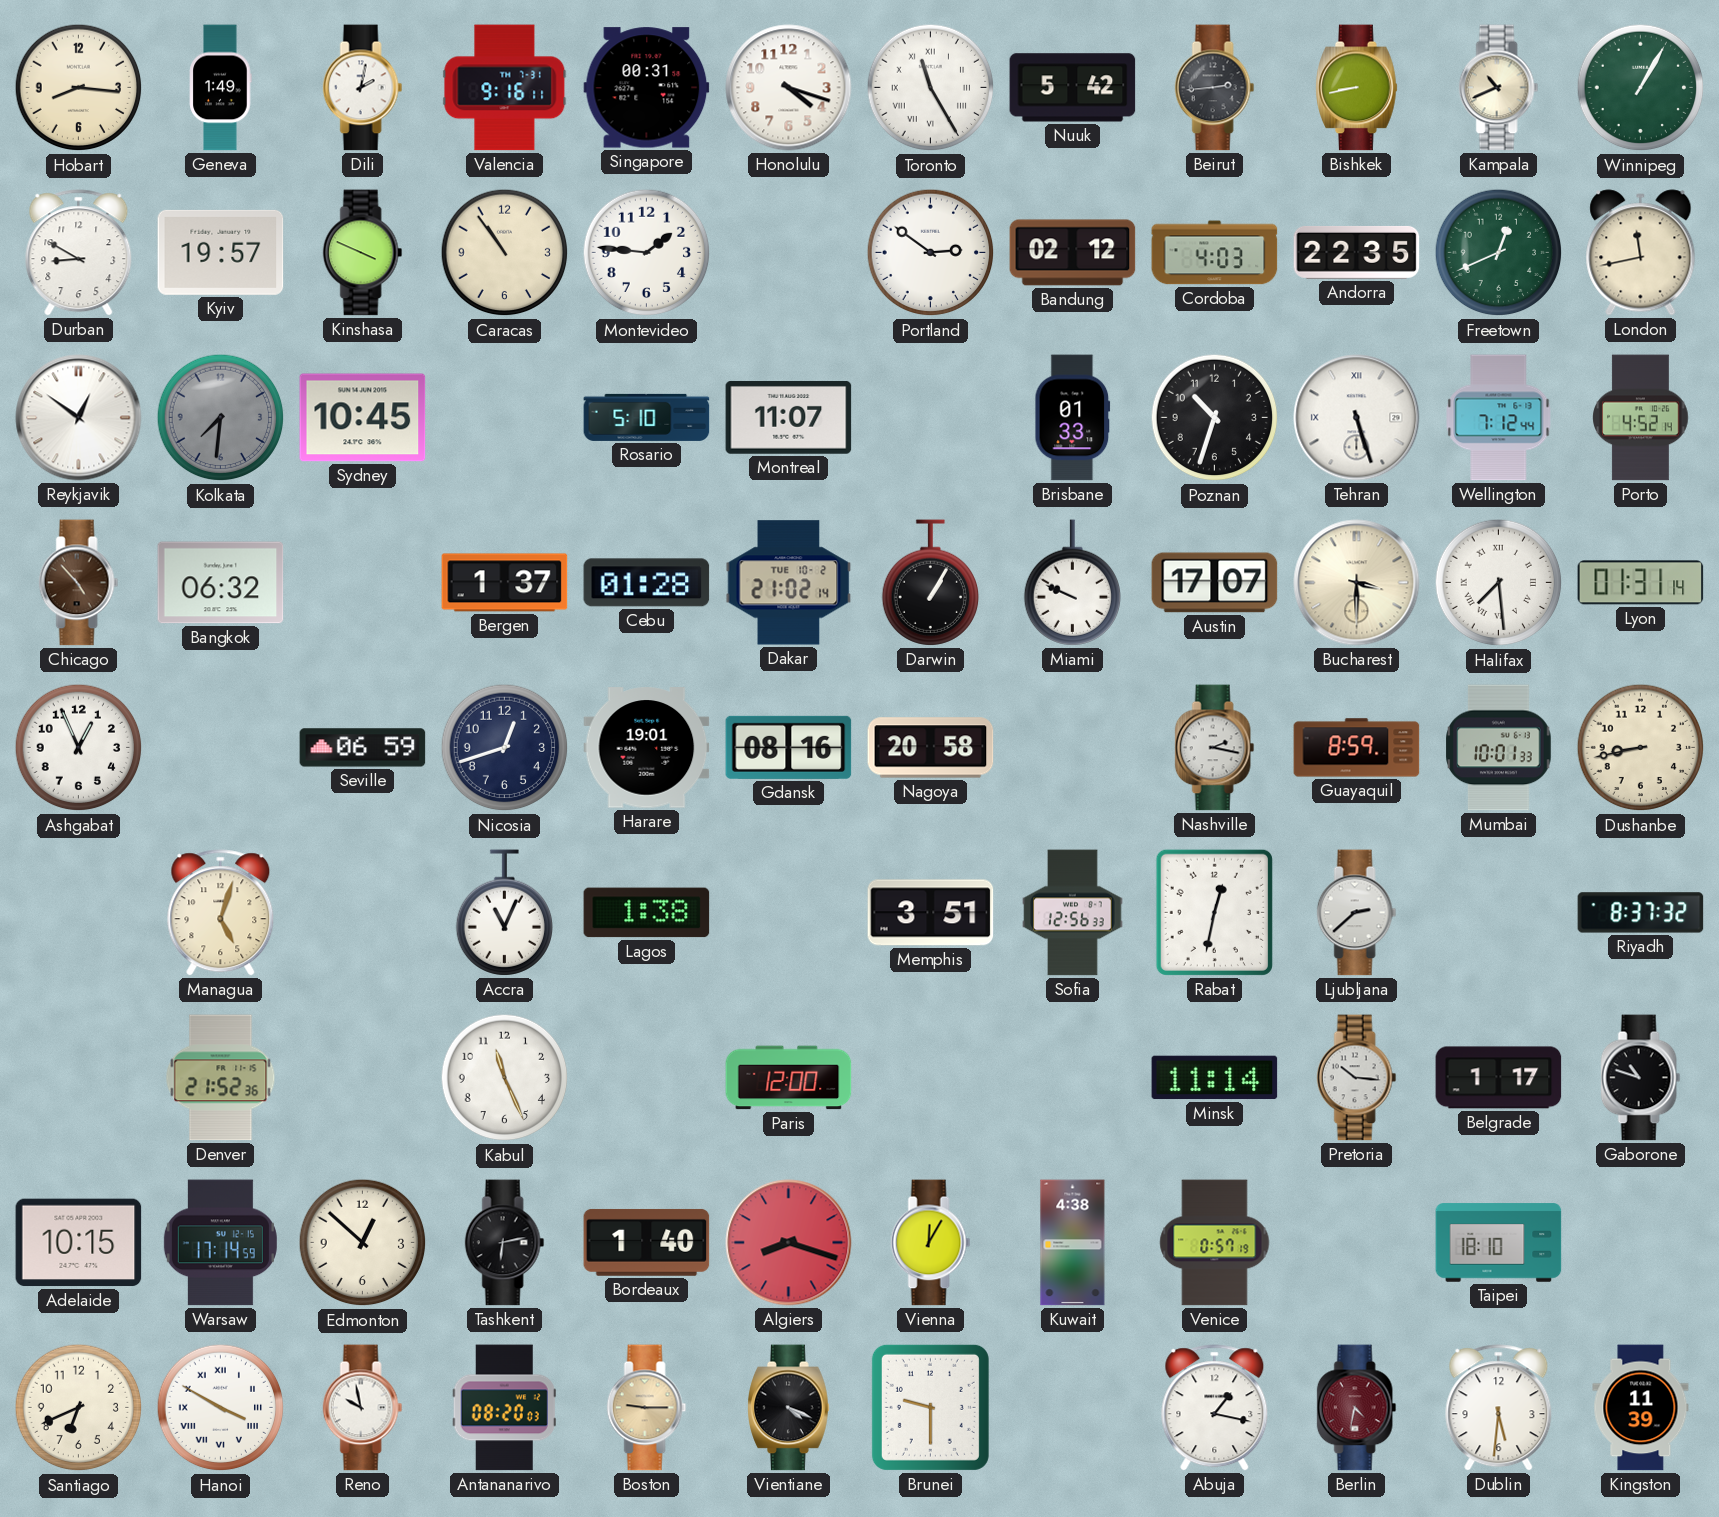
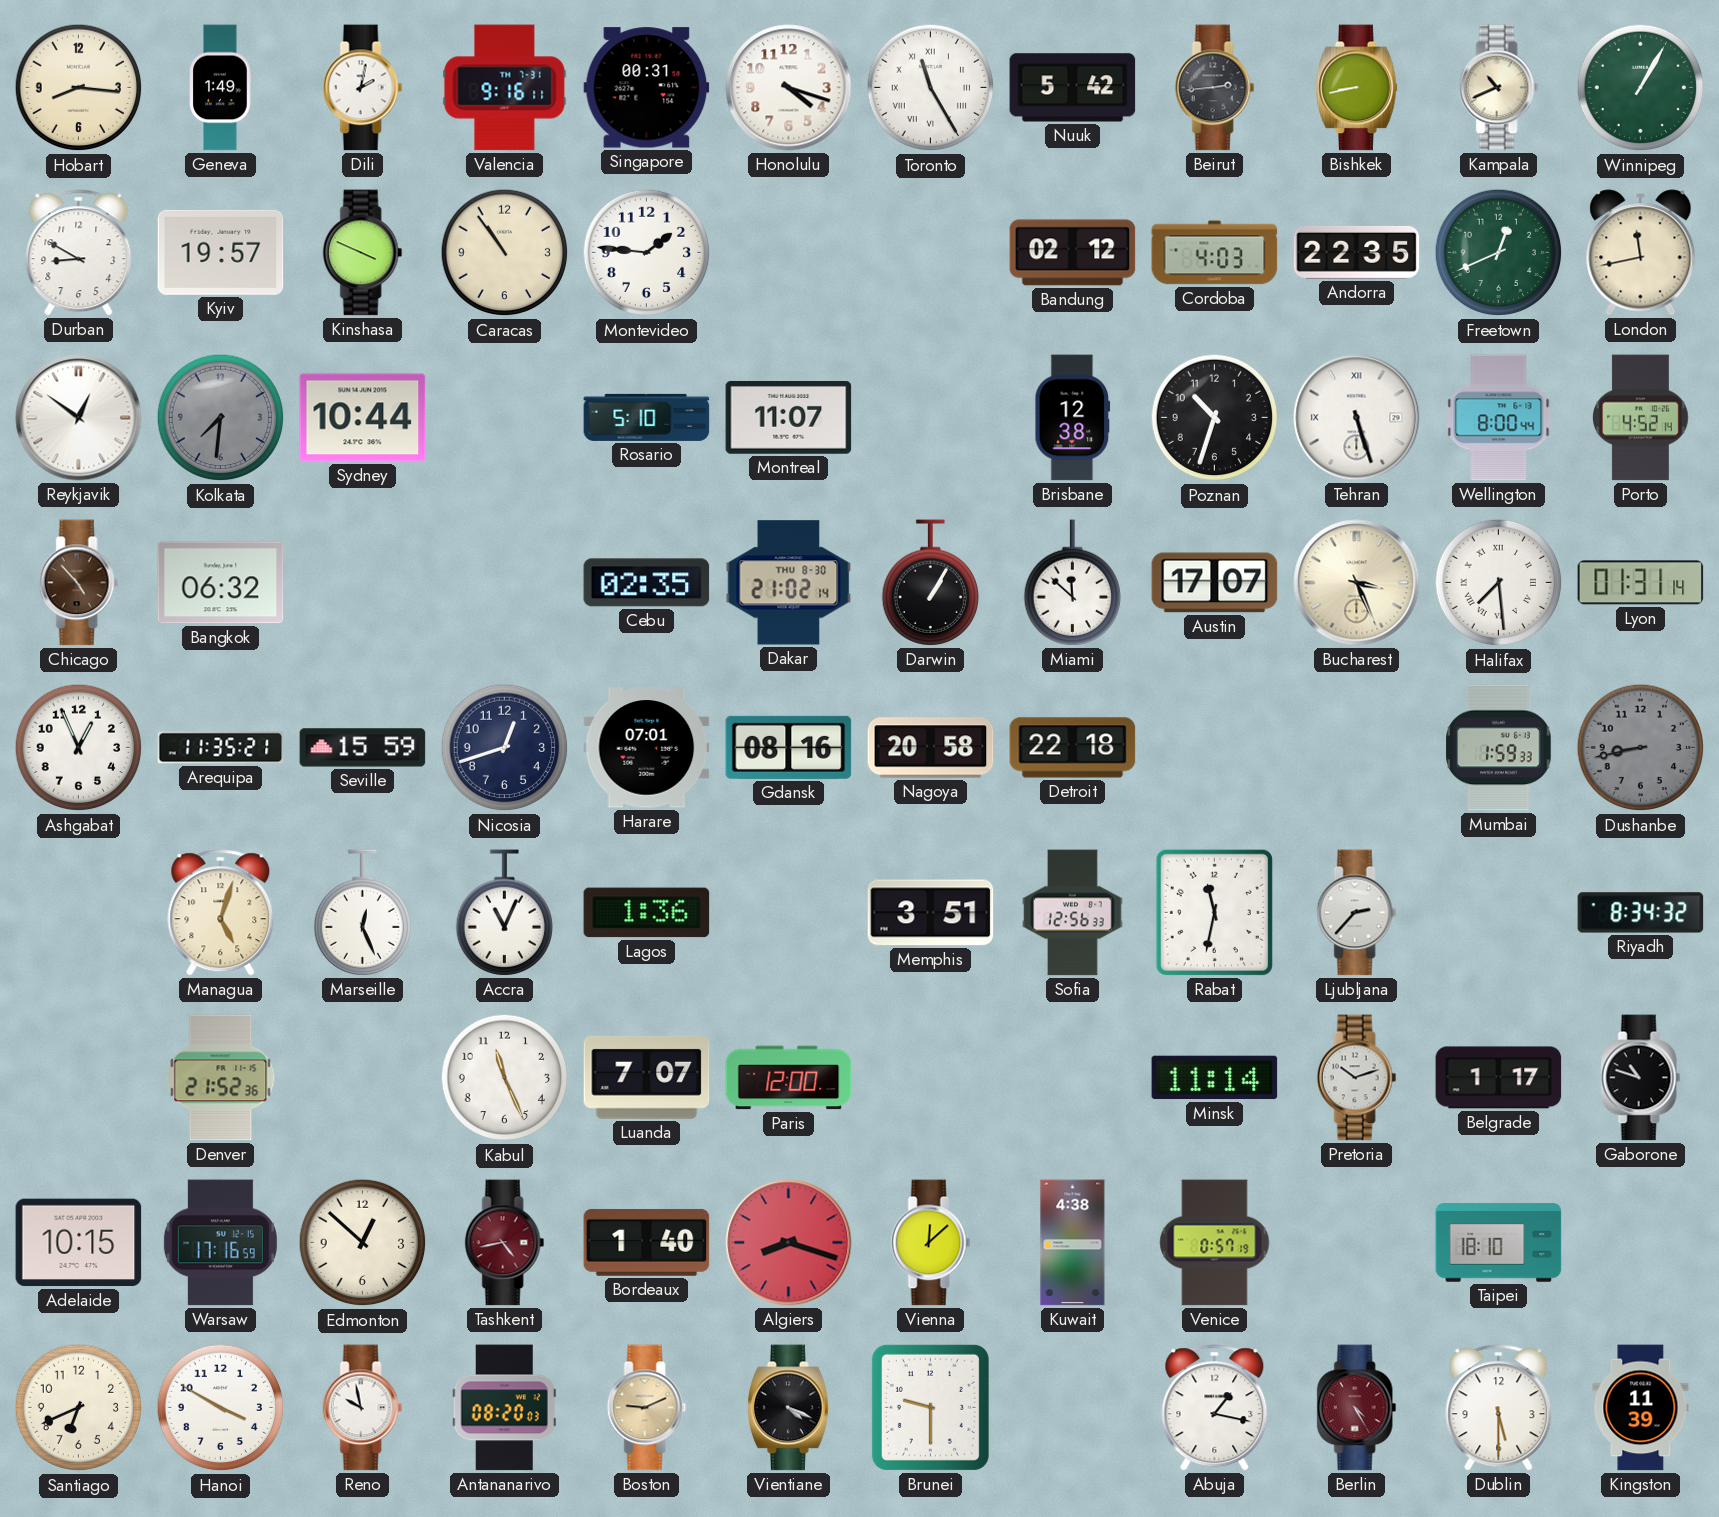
Portland: 2:51 -> none
Sydney: 10:45 -> 10:44
Brisbane: 01:33 -> 12:38
Wellington: 7:12 -> 8:00
Bergen: 1:37 -> none
Cebu: 01:28 -> 02:35
Dakar date: TUE 10-2 -> THU 8-30
Miami: 9:49 -> 11:52
Bucharest: 3:30 -> 3:26
Arequipa: none -> 11:35
Seville: 06:59 -> 15:59
Harare: 19:01 -> 07:01
Detroit: none -> 22:18
Nashville: 2:17 -> none
Guayaquil: 8:59 -> none
Mumbai: 10:01 -> 1:59
Dushanbe dial: cream -> grey
Marseille: none -> 12:26
Lagos: 1:38 -> 1:36
Rabat: 12:32 -> 11:32
Ljubljana: 2:38 -> 2:37
Riyadh: 8:37 -> 8:34
Luanda: none -> 7:07
Pretoria: 10:16 -> 10:12
Warsaw: 17:14 -> 17:16
Tashkent: 6:13 -> 4:43
Tashkent dial: black -> burgundy
Vienna: 12:05 -> 12:08
Hanoi numerals: Roman -> Arabic
Boston: 9:15 -> 9:11
Berlin: 4:32 -> 4:25
Dublin: 5:31 -> 5:30
